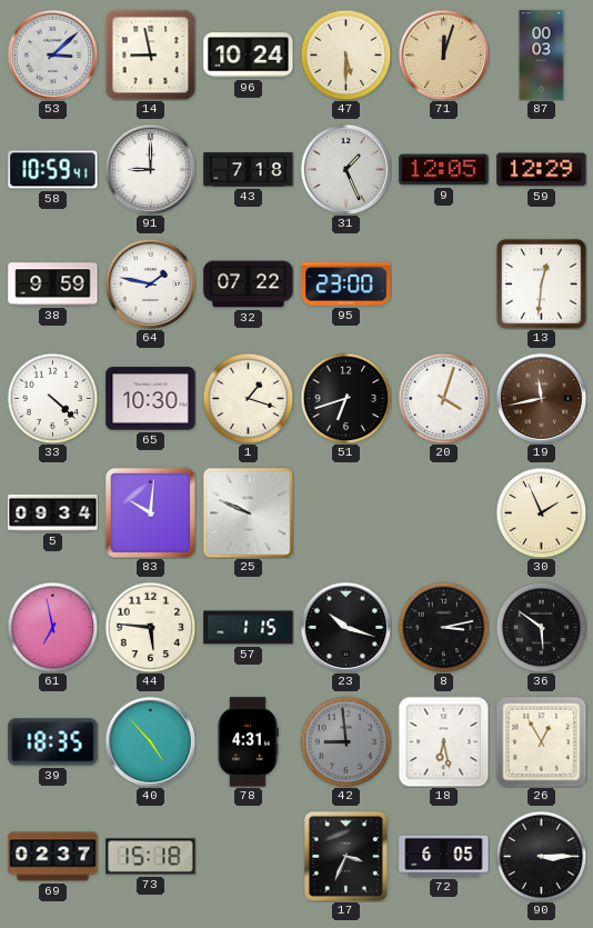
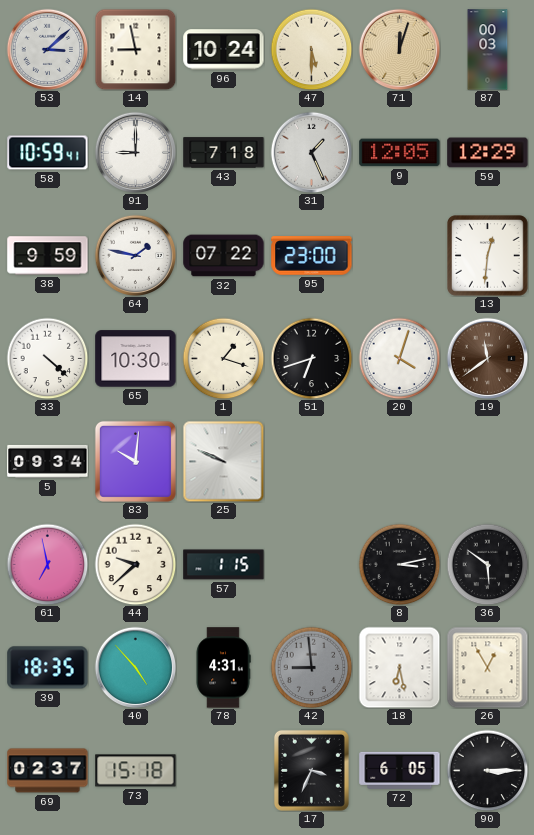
19: 11:43 -> 11:39
30: 1:56 -> none
44: 5:46 -> 9:38
23: 10:18 -> none
